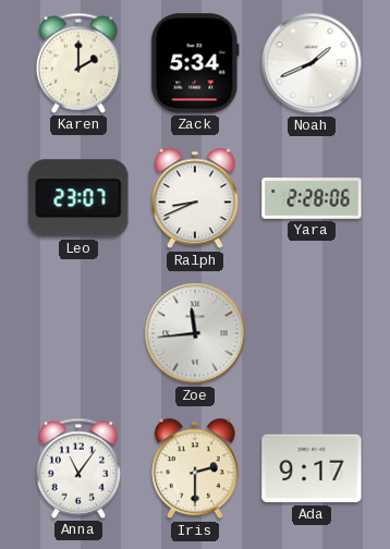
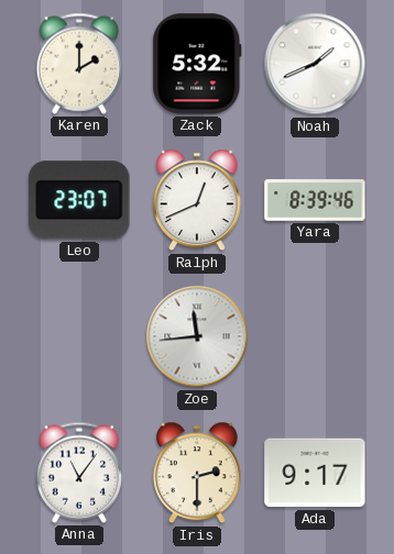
Zack: 5:34 -> 5:32
Ralph: 8:41 -> 12:41
Yara: 2:28 -> 8:39
